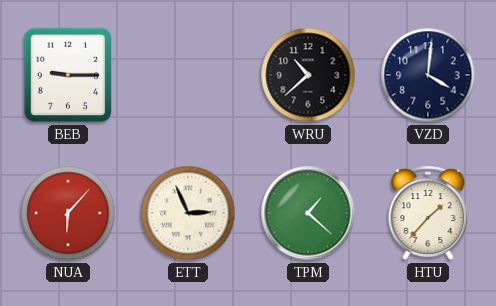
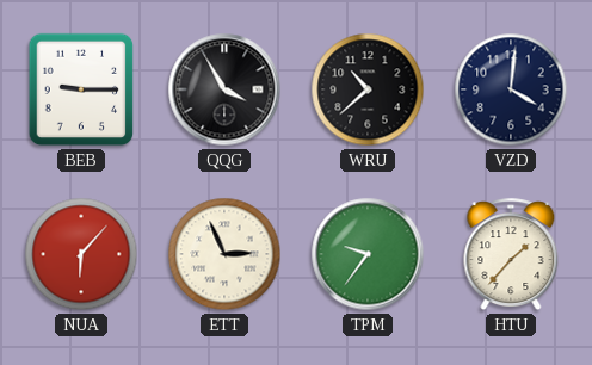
QQG: none -> 3:55
TPM: 1:22 -> 9:36
